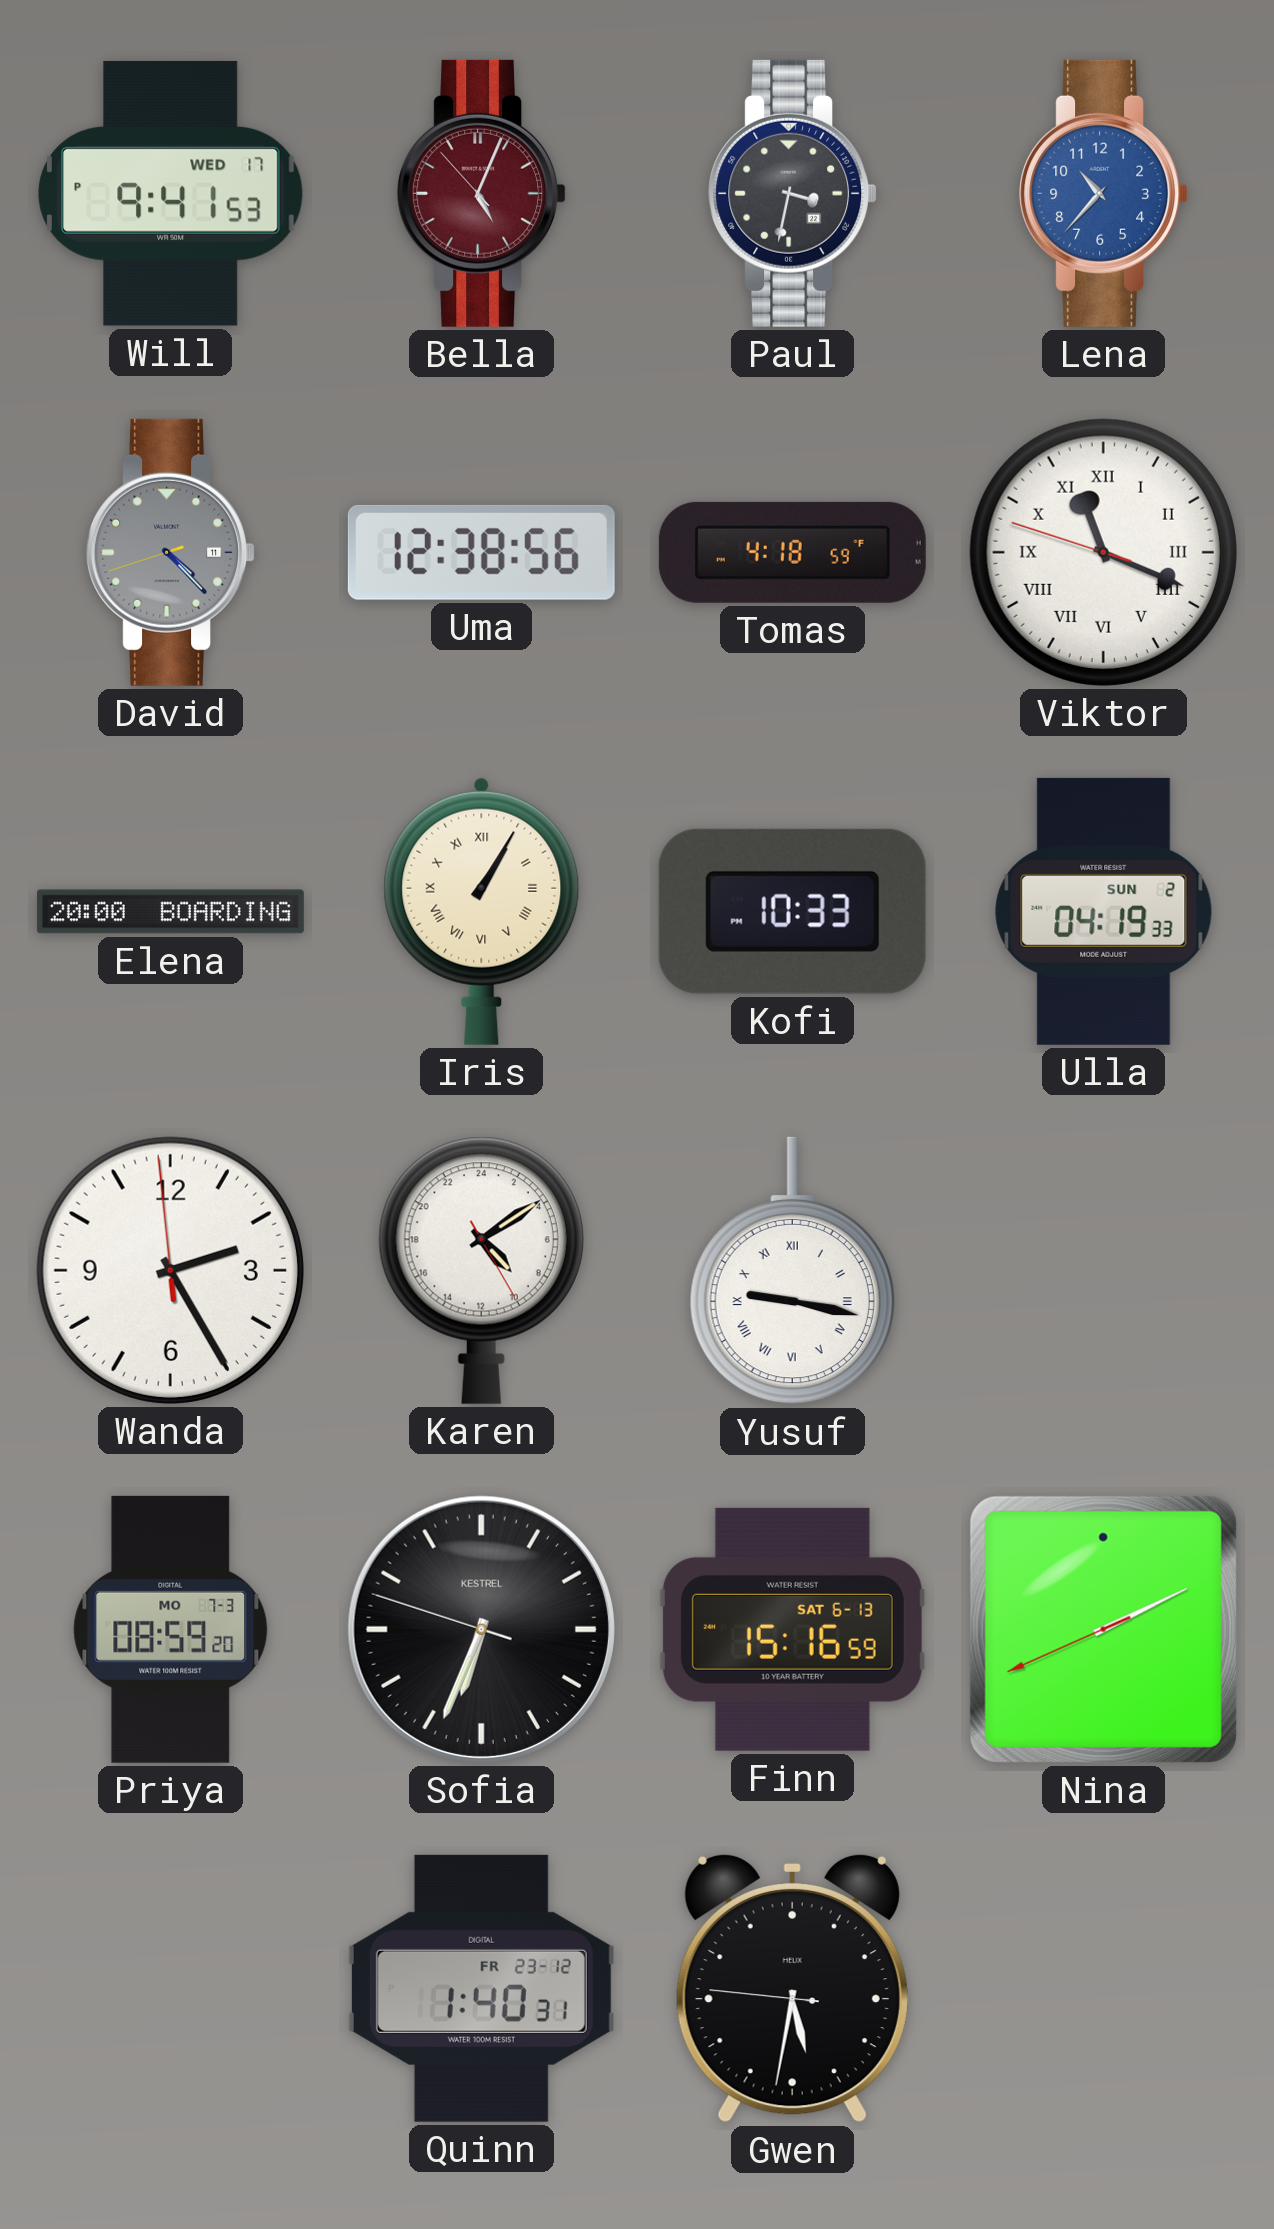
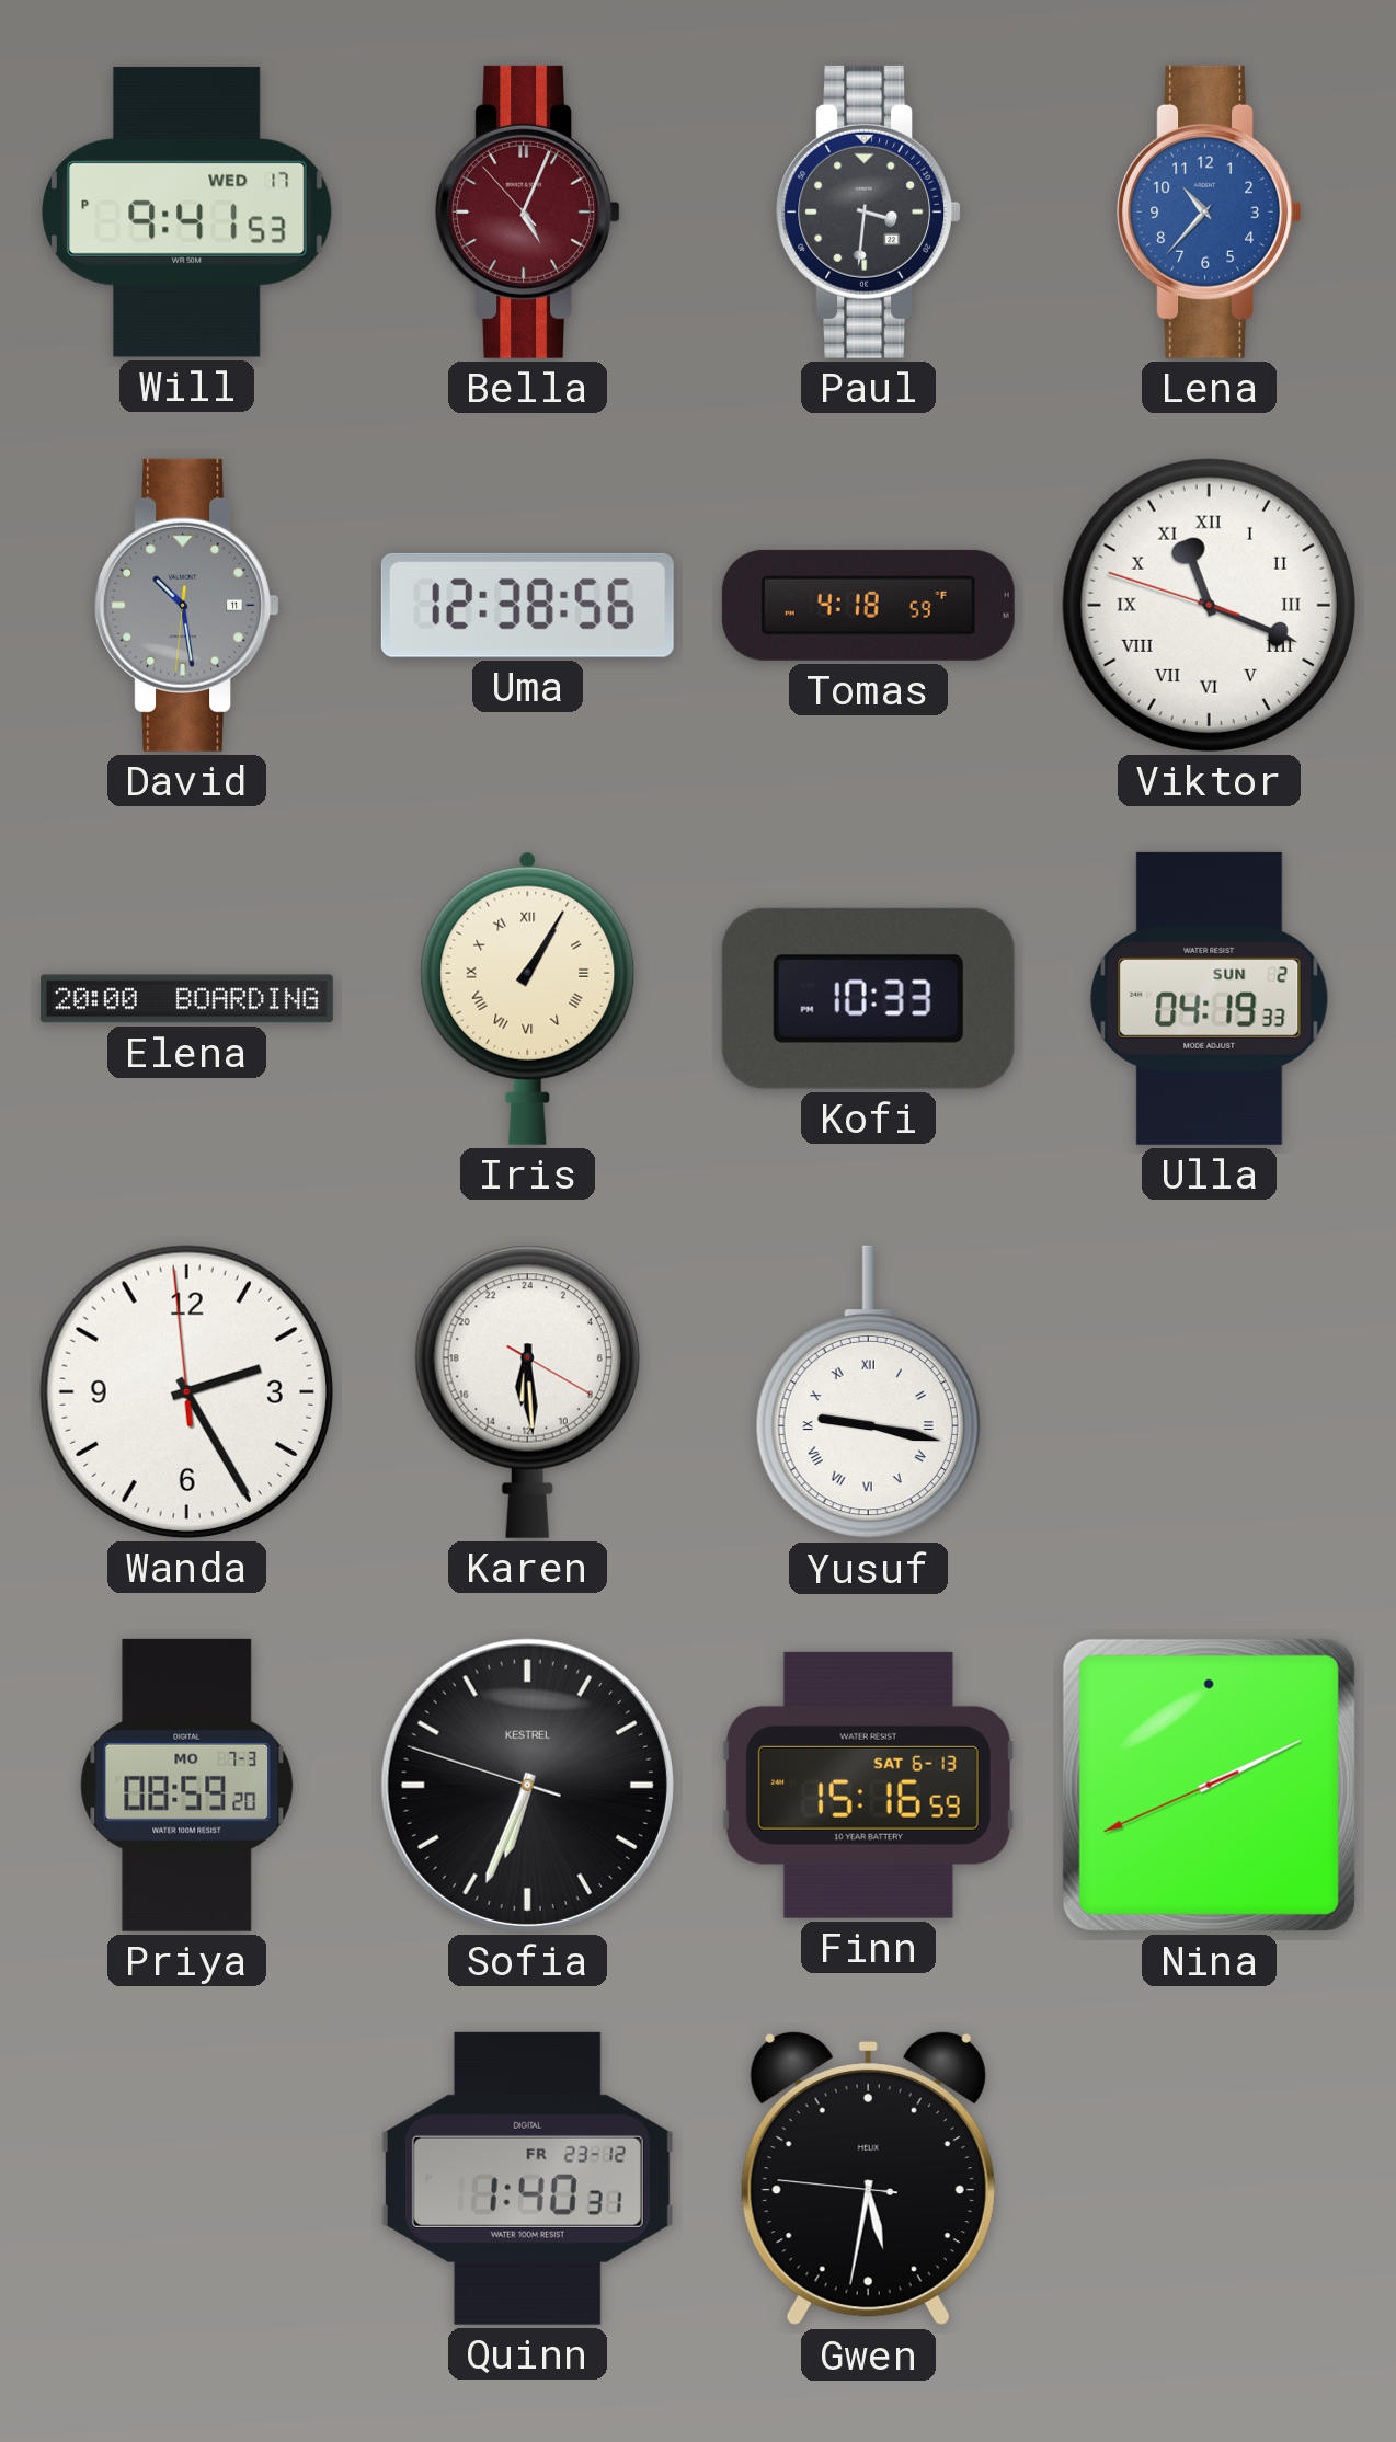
Paul: 3:32 -> 3:31
David: 4:22 -> 10:28
Karen: 9:09 -> 12:29
